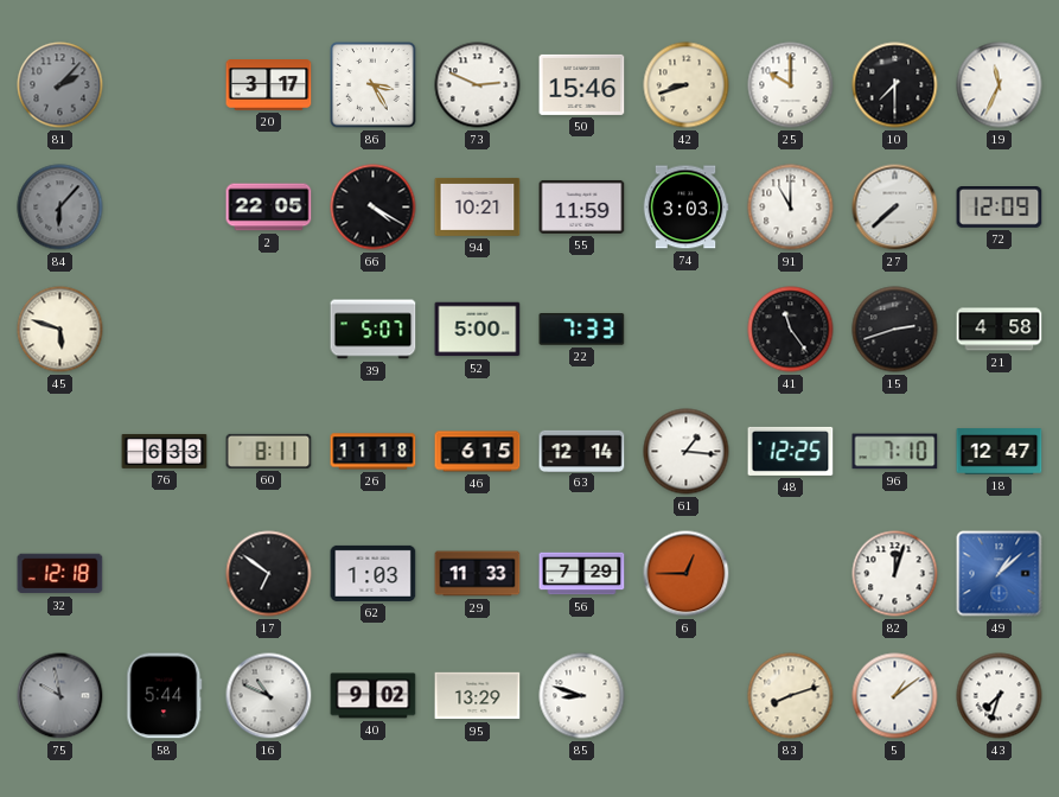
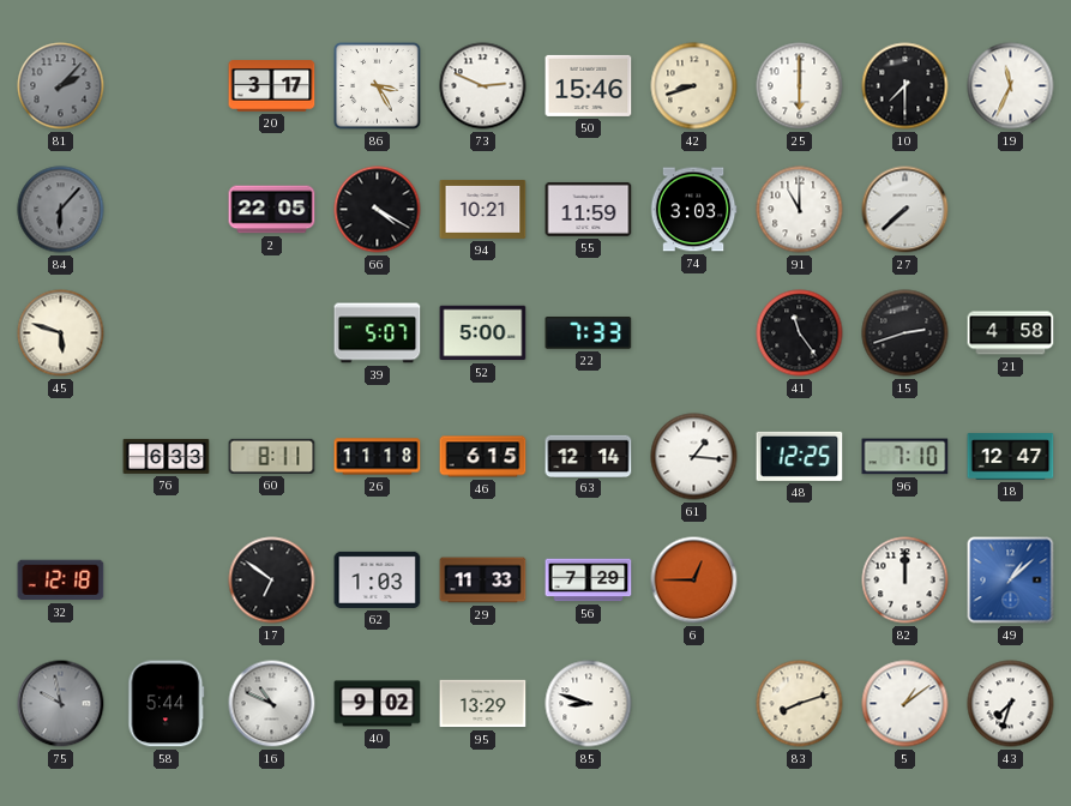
25: 10:00 -> 6:00
72: 12:09 -> none
82: 12:03 -> 12:00
